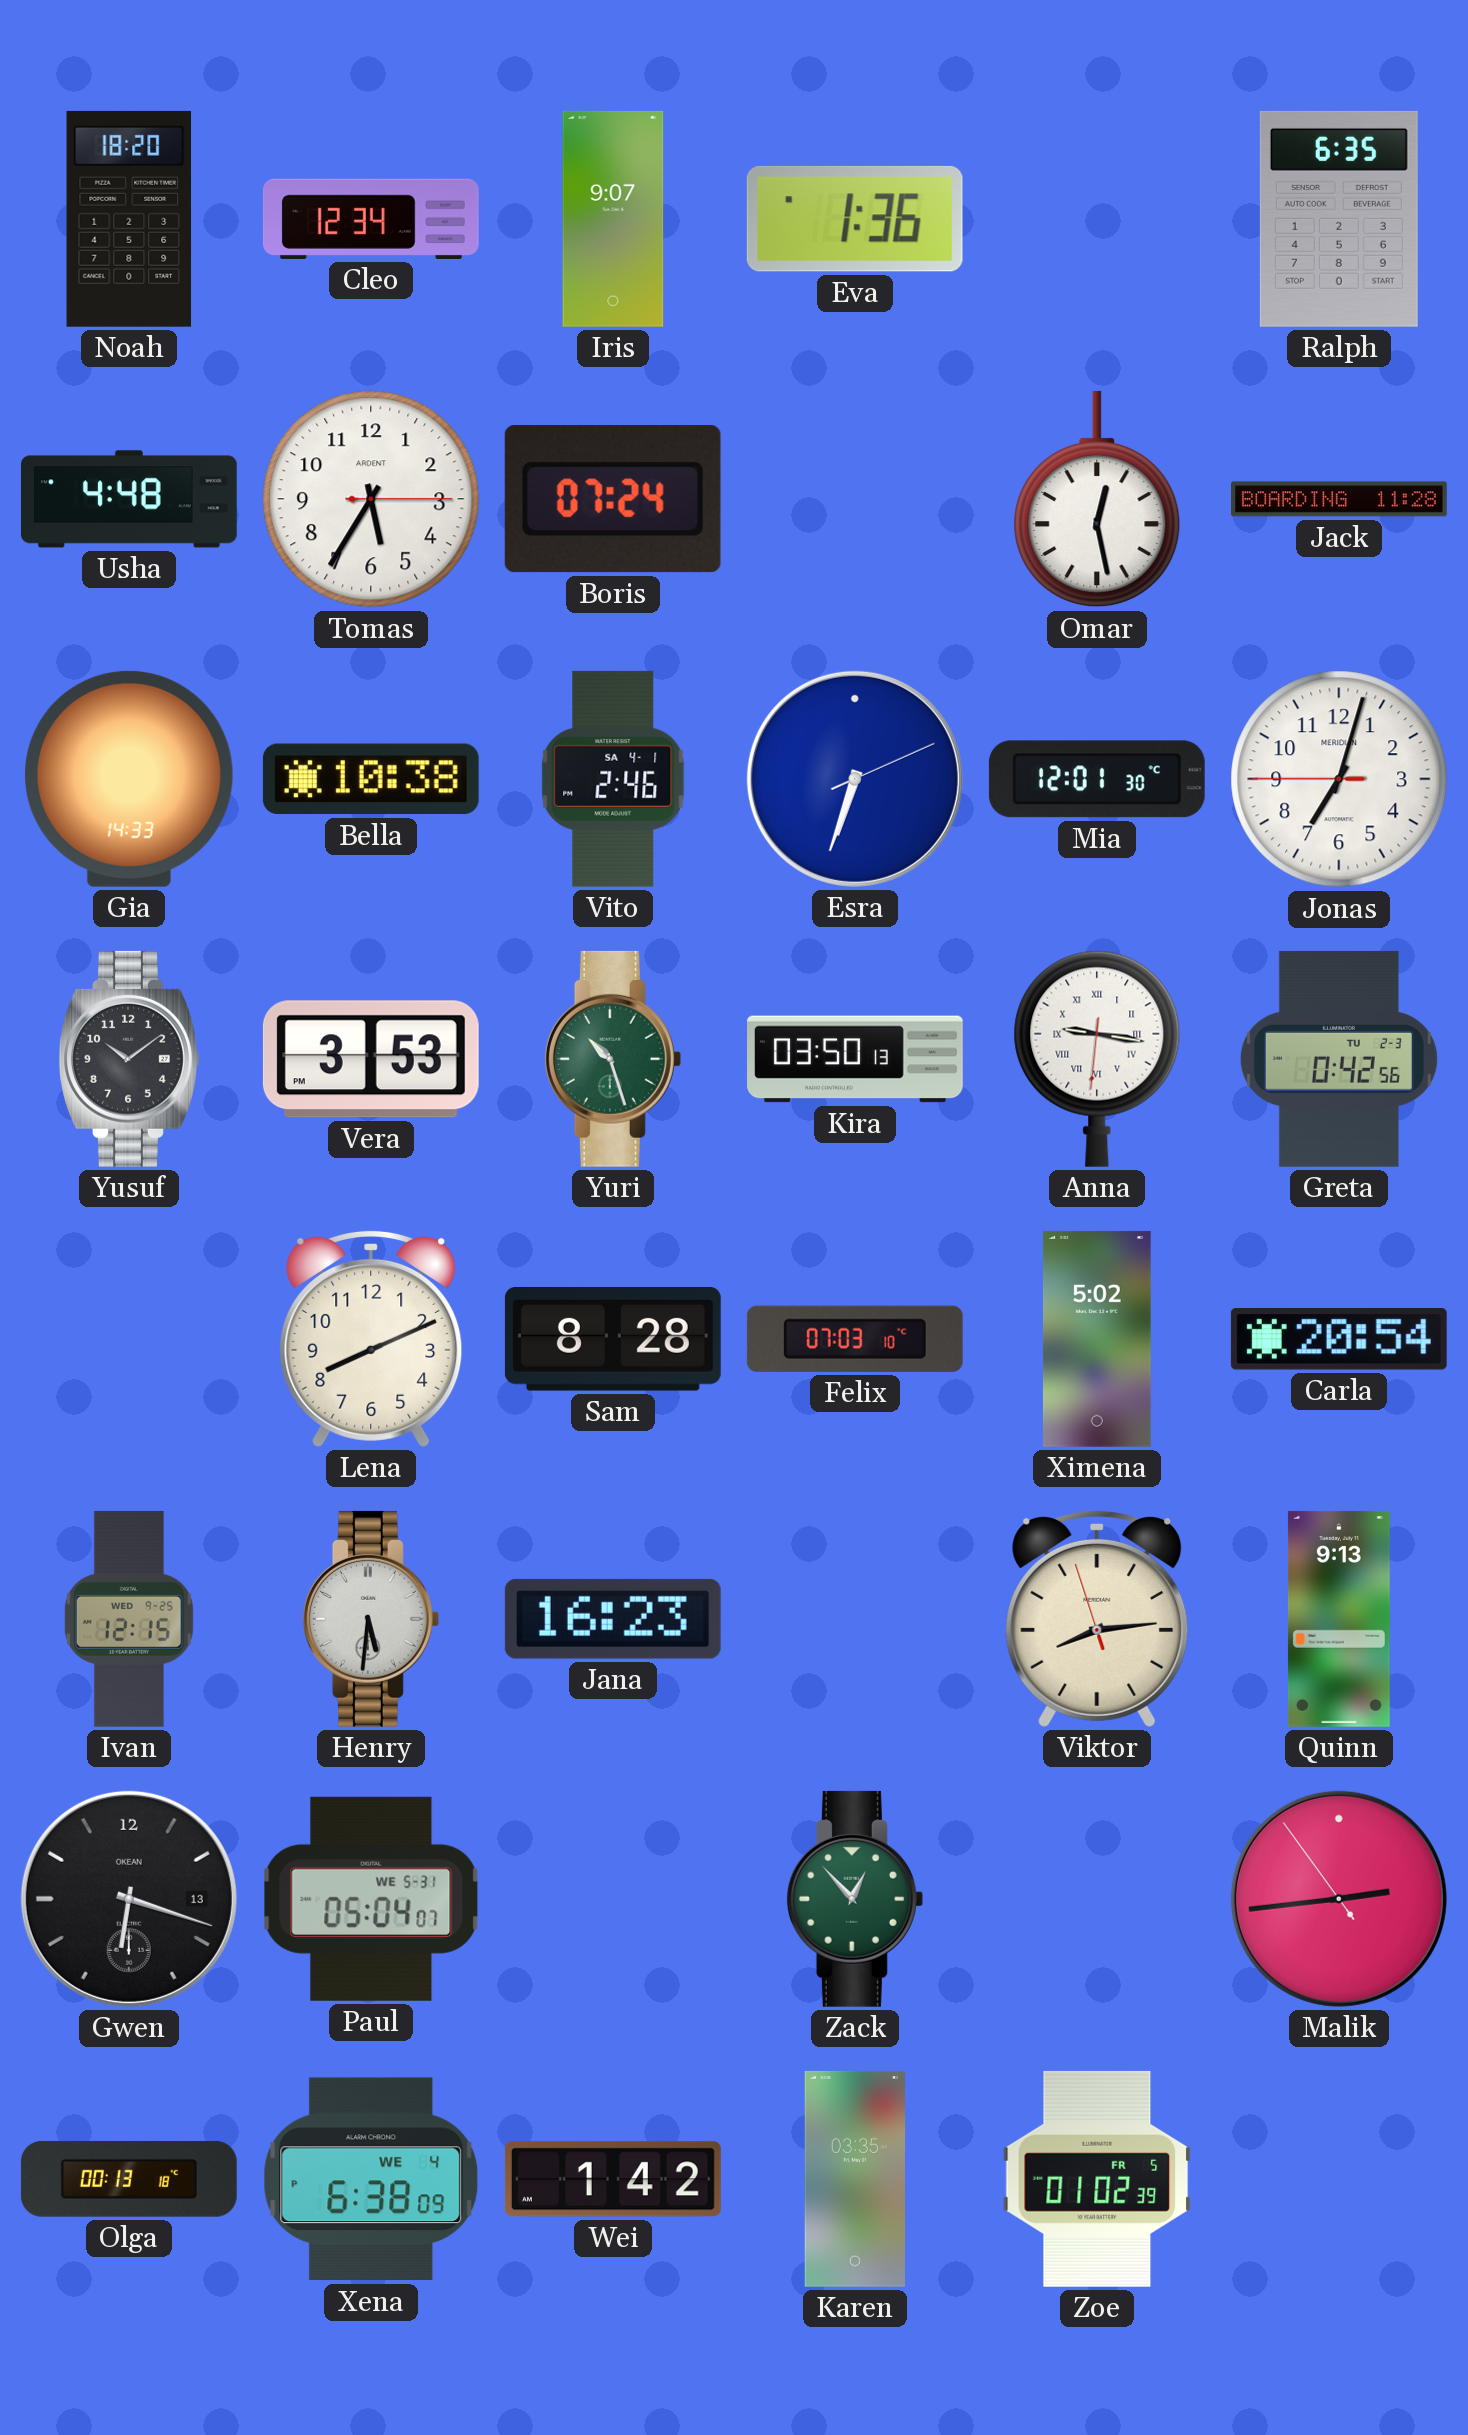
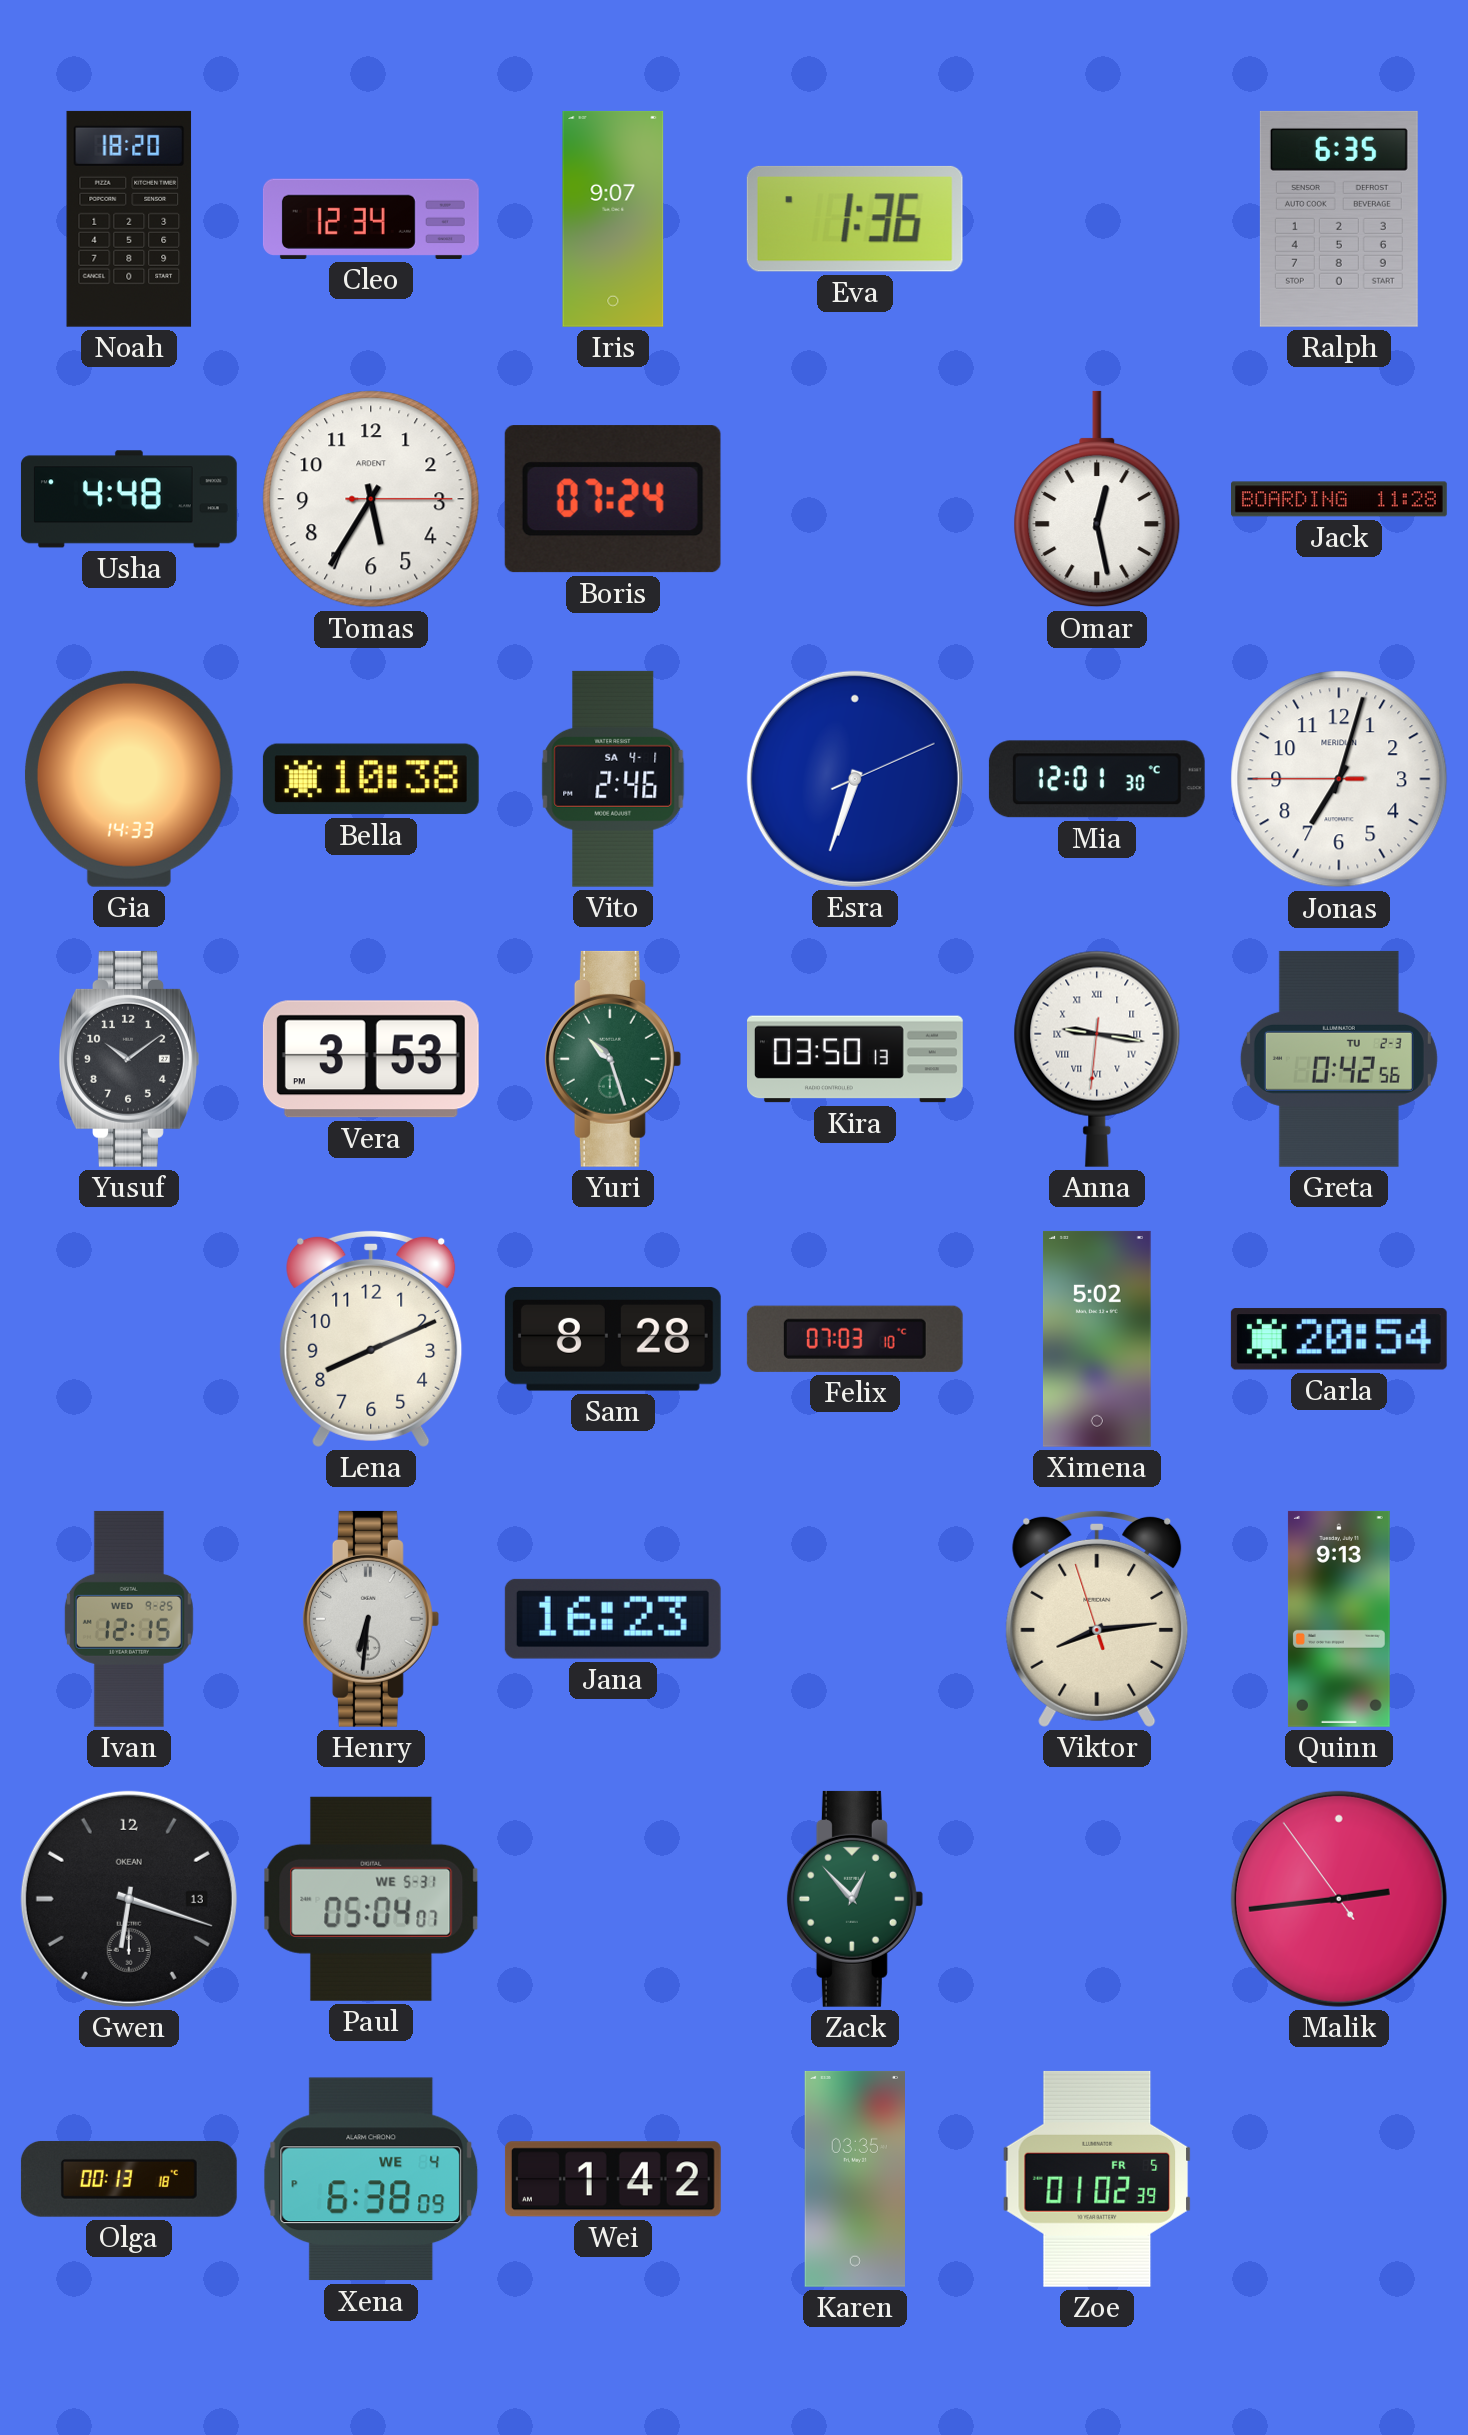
Henry: 5:31 -> 6:31
